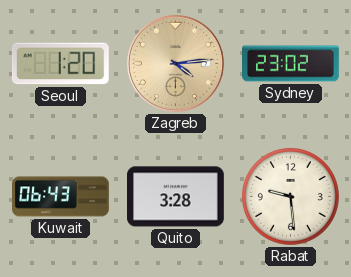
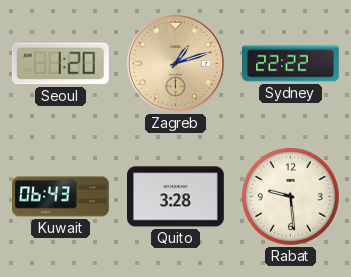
Zagreb: 4:14 -> 1:12
Sydney: 23:02 -> 22:22
